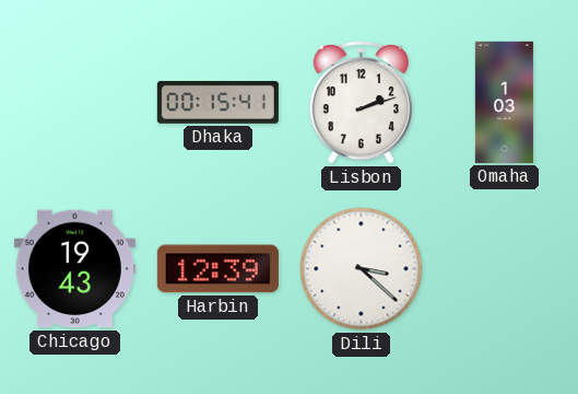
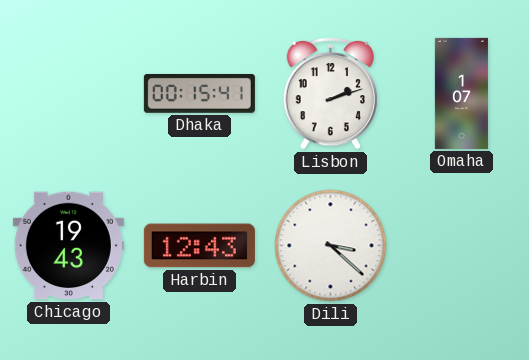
Omaha: 1:03 -> 1:07
Harbin: 12:39 -> 12:43
